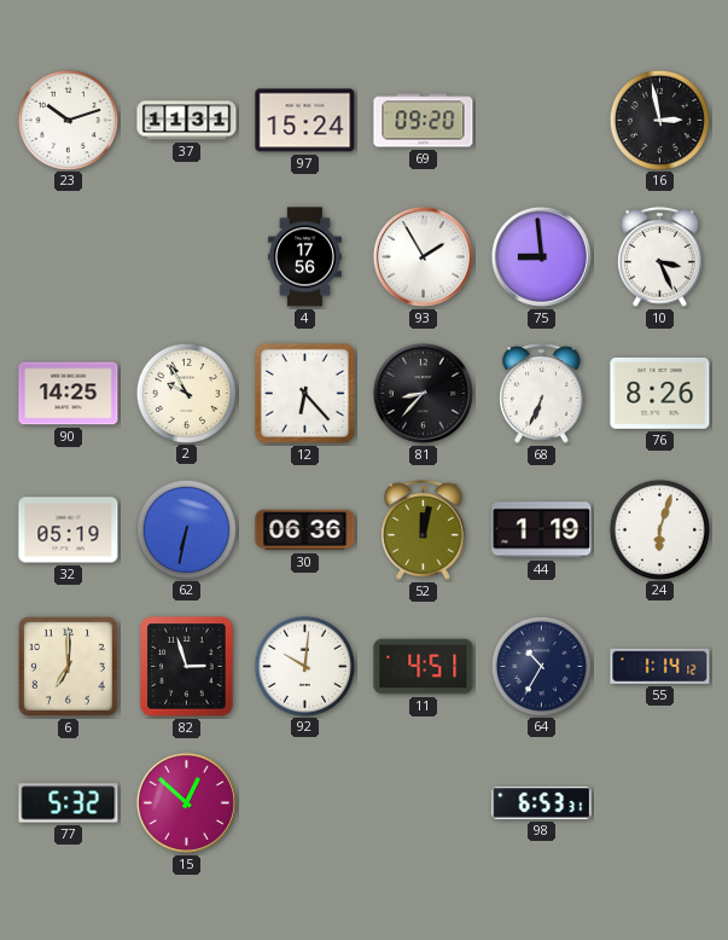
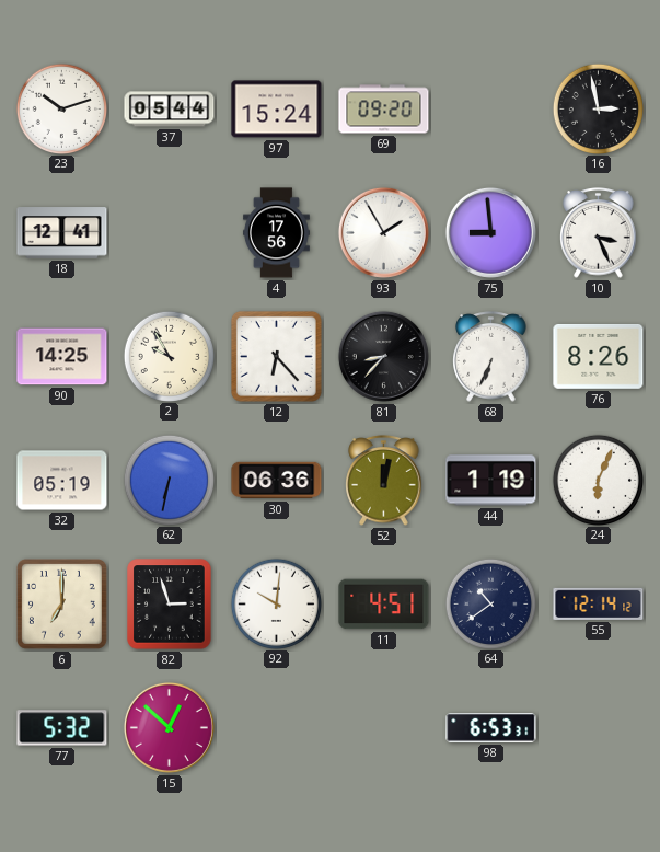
37: 11:31 -> 05:44
18: none -> 12:41
24: 6:03 -> 6:04
64: 10:35 -> 10:39
55: 1:14 -> 12:14
